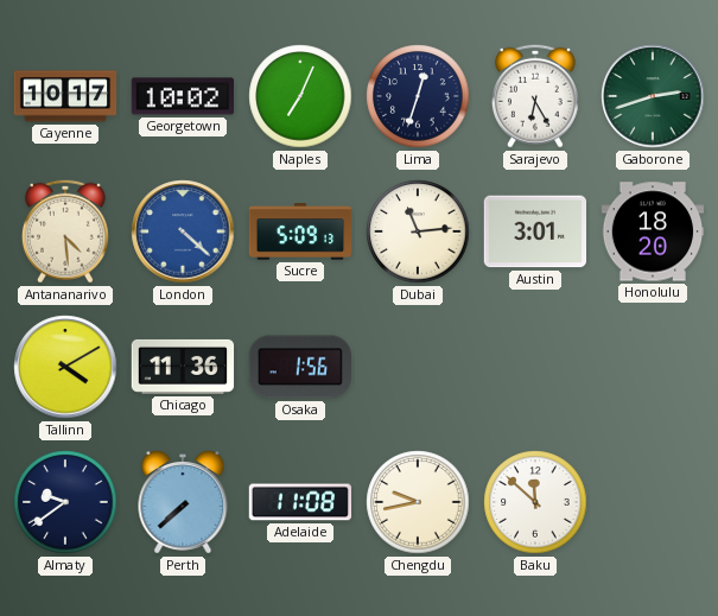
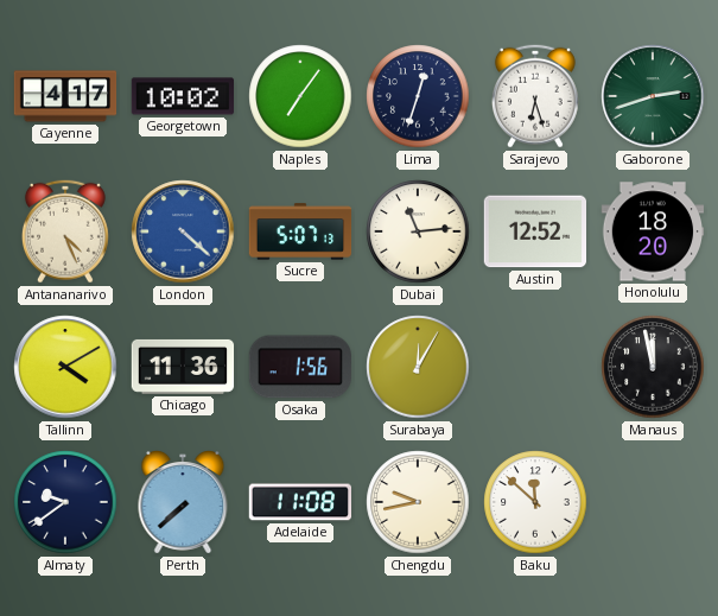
Cayenne: 10:17 -> 4:17
Naples: 7:04 -> 7:06
Sarajevo: 6:25 -> 6:27
Antananarivo: 4:29 -> 4:26
Sucre: 5:09 -> 5:07
Austin: 3:01 -> 12:52
Surabaya: none -> 12:05
Manaus: none -> 11:58
